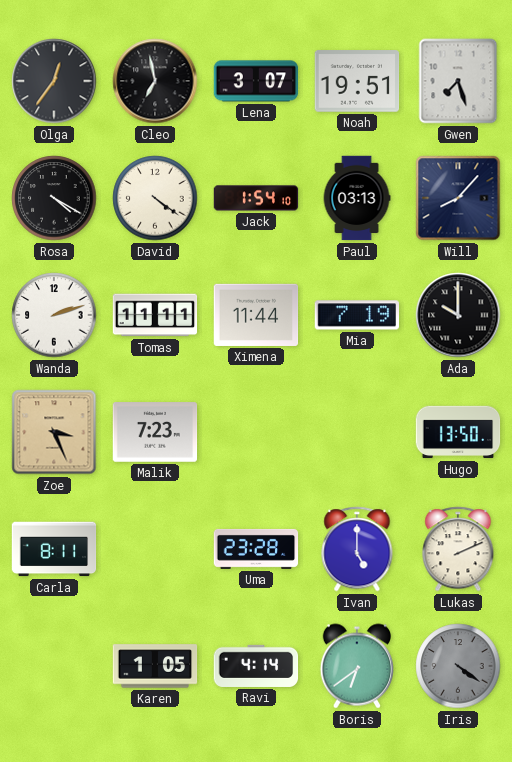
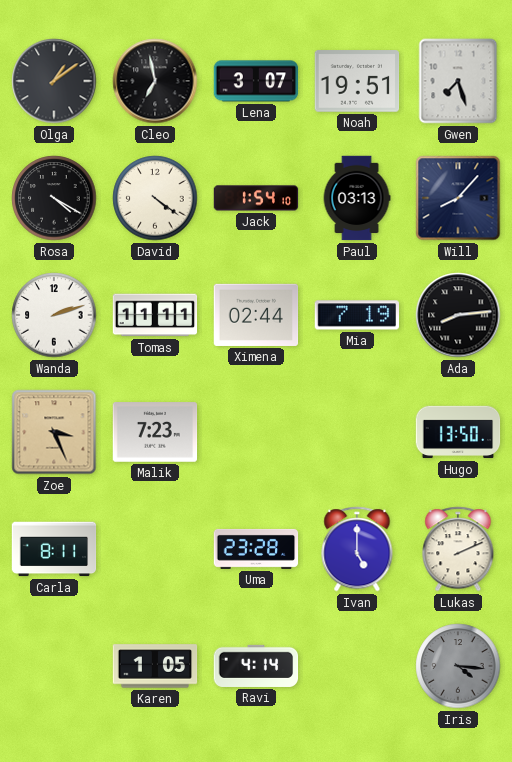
Olga: 12:36 -> 1:09
Ximena: 11:44 -> 02:44
Ada: 10:00 -> 8:14
Boris: 6:39 -> none
Iris: 4:21 -> 4:16
